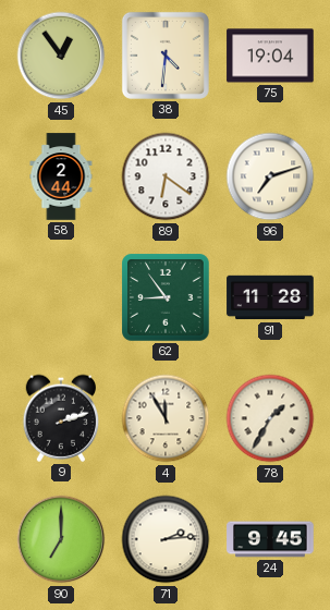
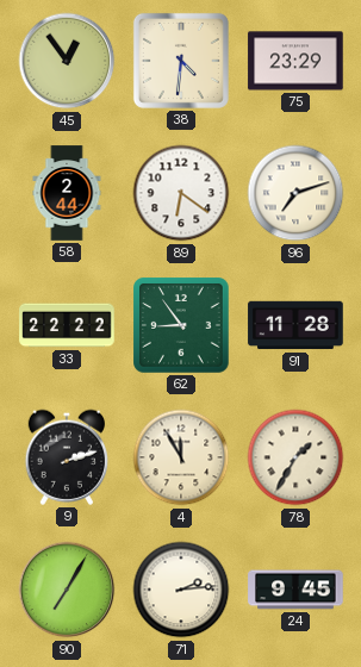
75: 19:04 -> 23:29
33: none -> 22:22
90: 7:00 -> 7:05
